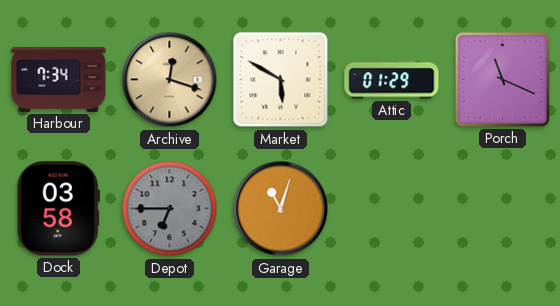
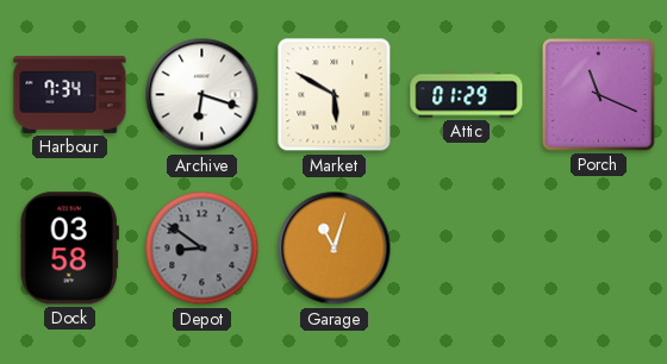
Archive: 12:18 -> 6:18
Archive dial: champagne -> white
Depot: 6:45 -> 8:51
